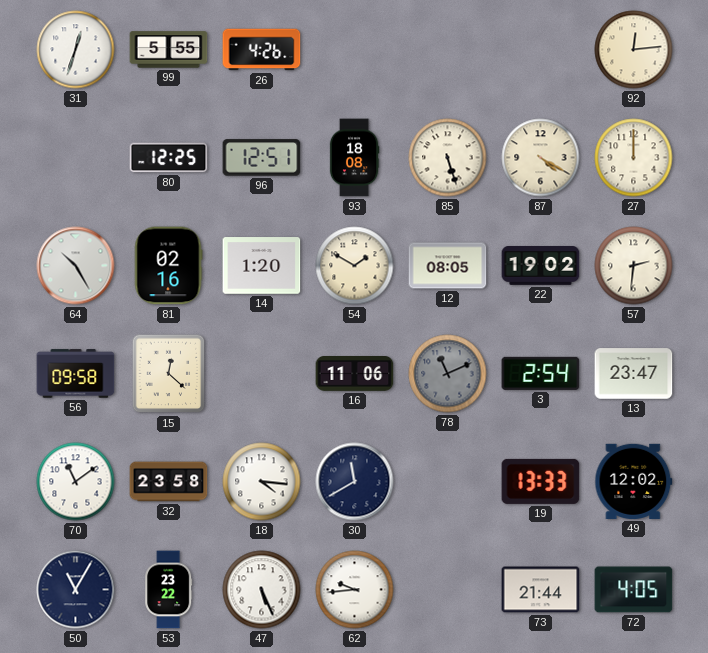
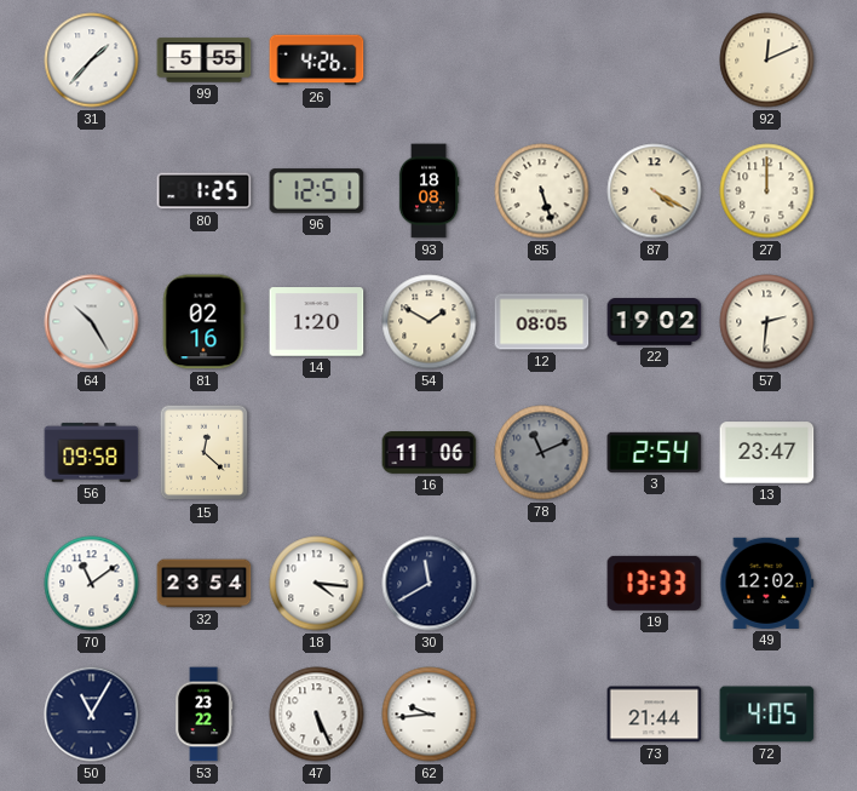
31: 12:33 -> 1:37
92: 12:14 -> 12:11
80: 12:25 -> 1:25
32: 23:58 -> 23:54
